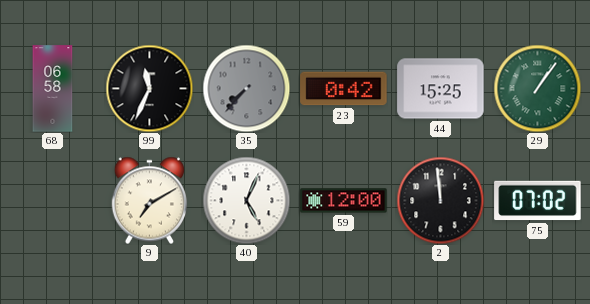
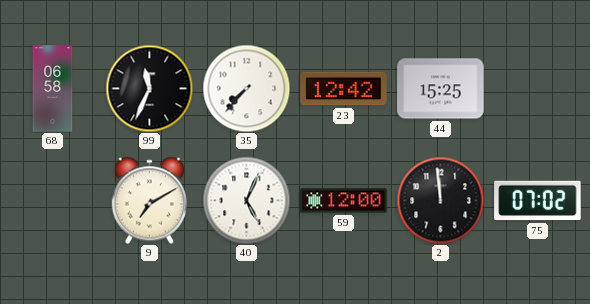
35 dial: grey -> white
23: 0:42 -> 12:42
29: 1:06 -> none
